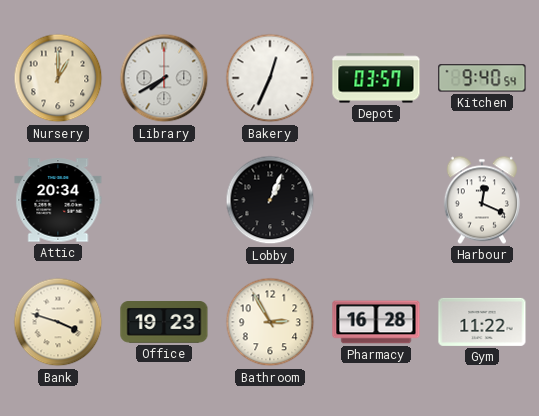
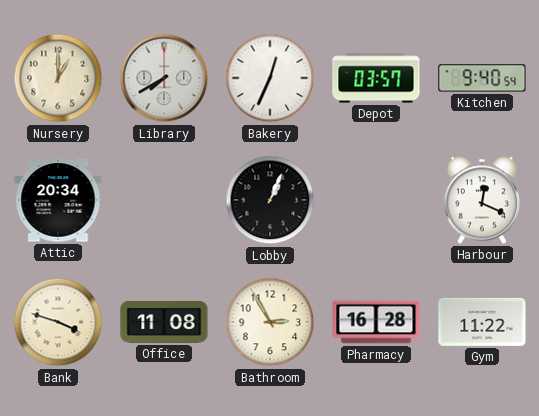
Office: 19:23 -> 11:08
